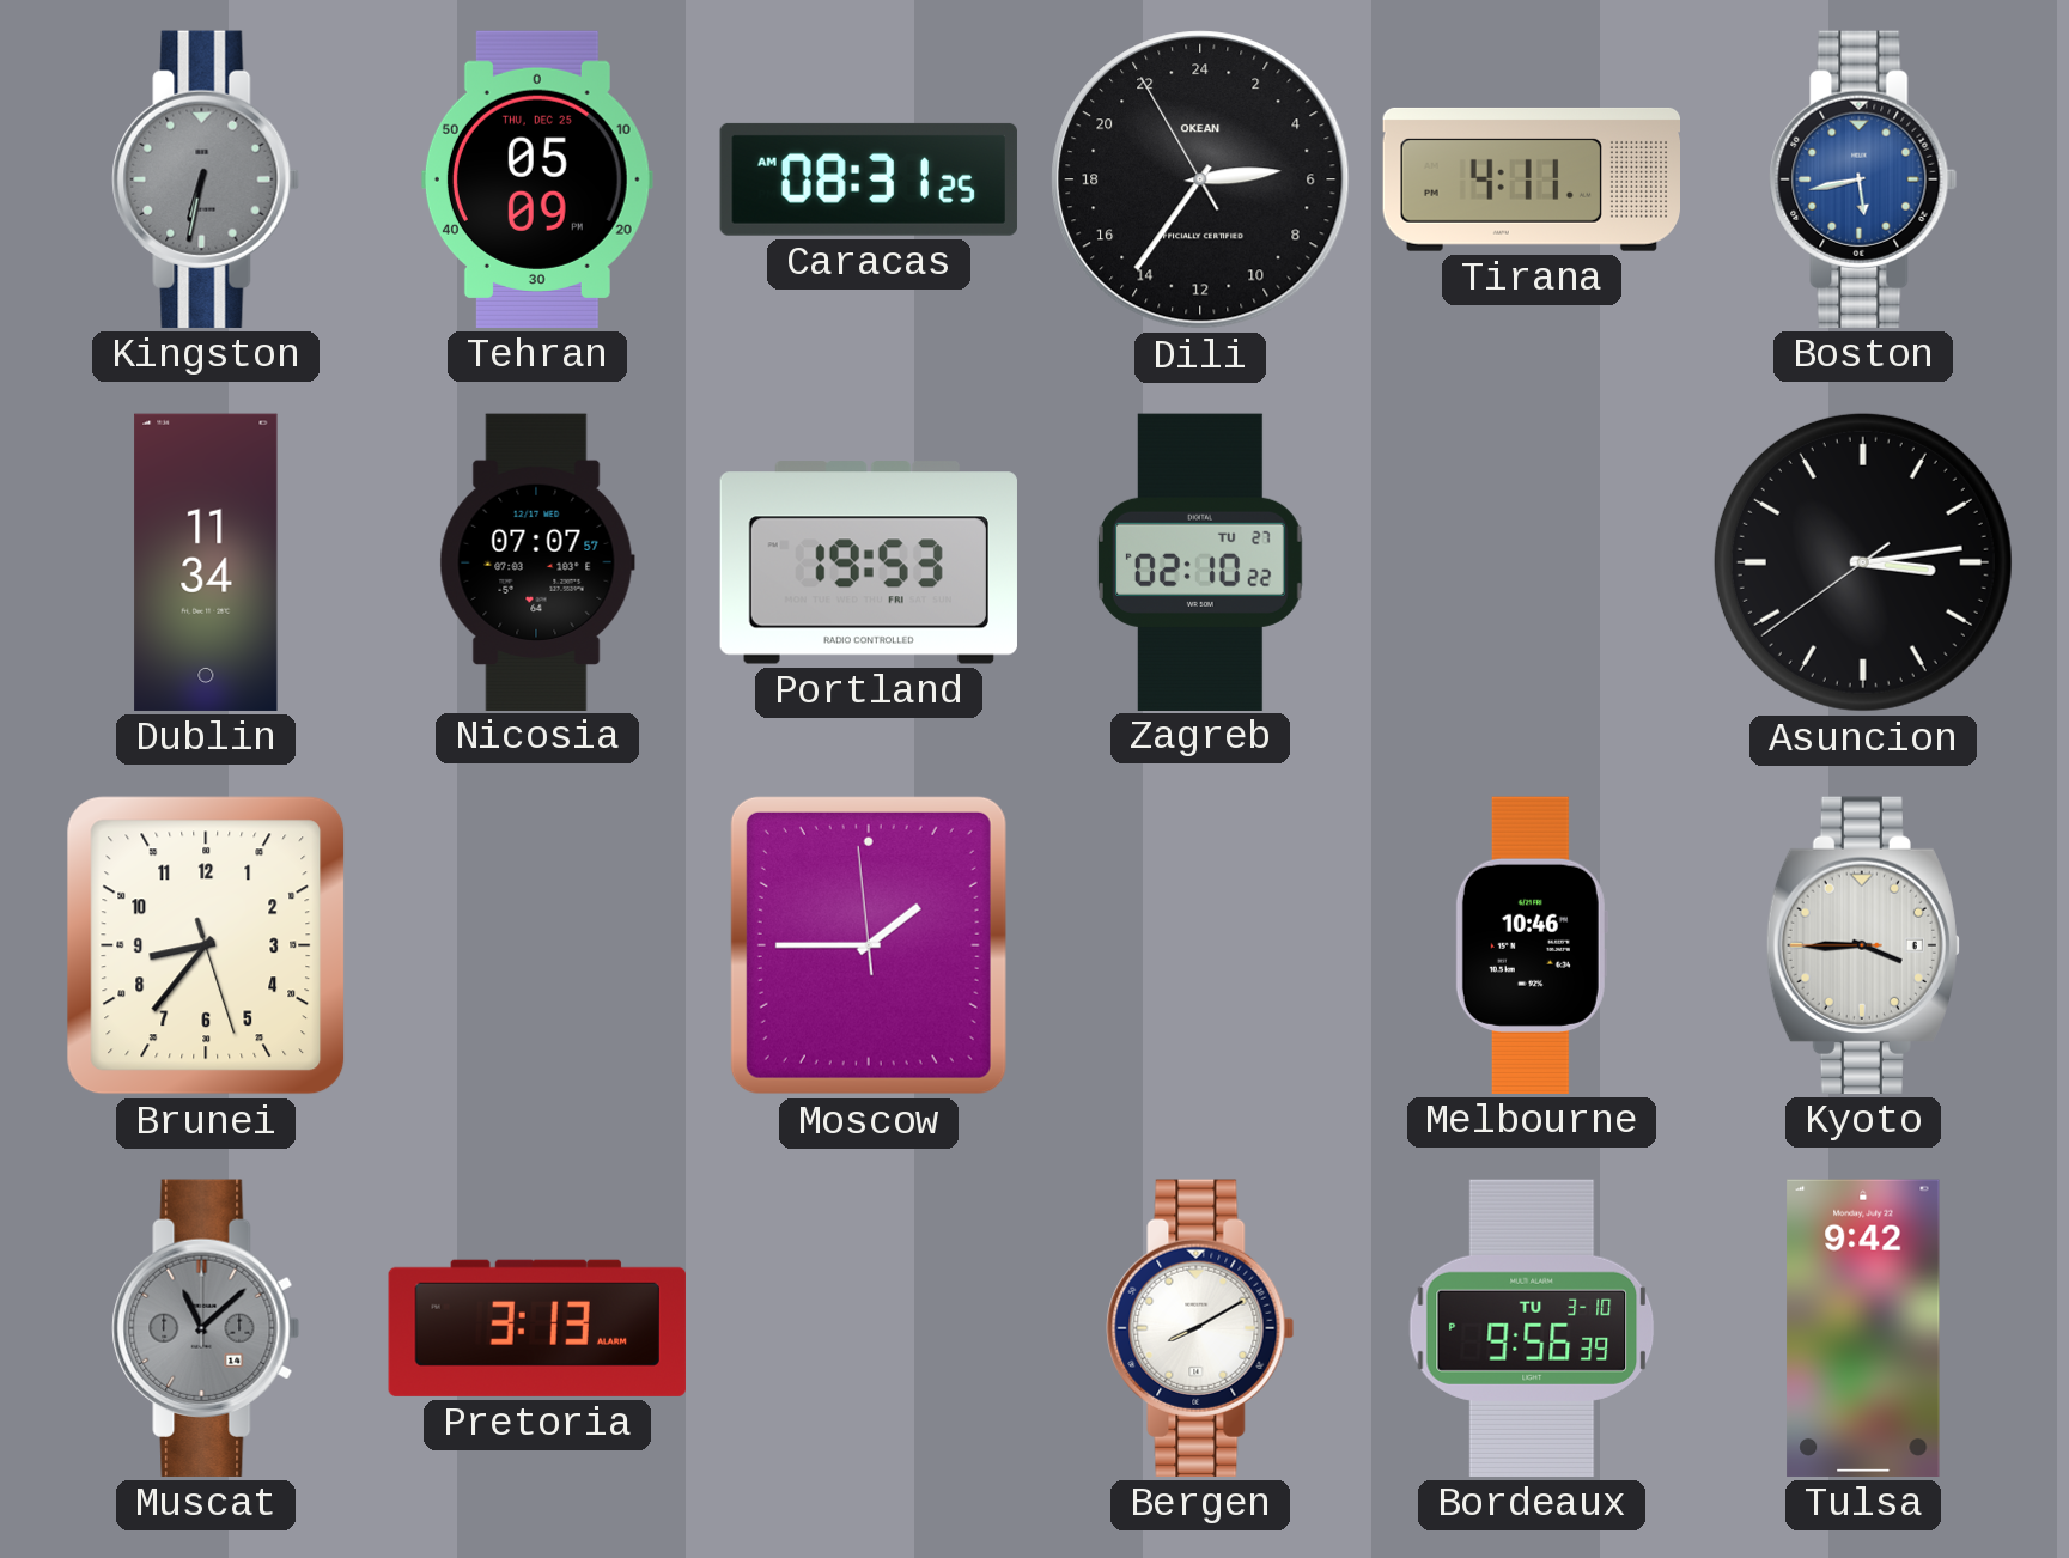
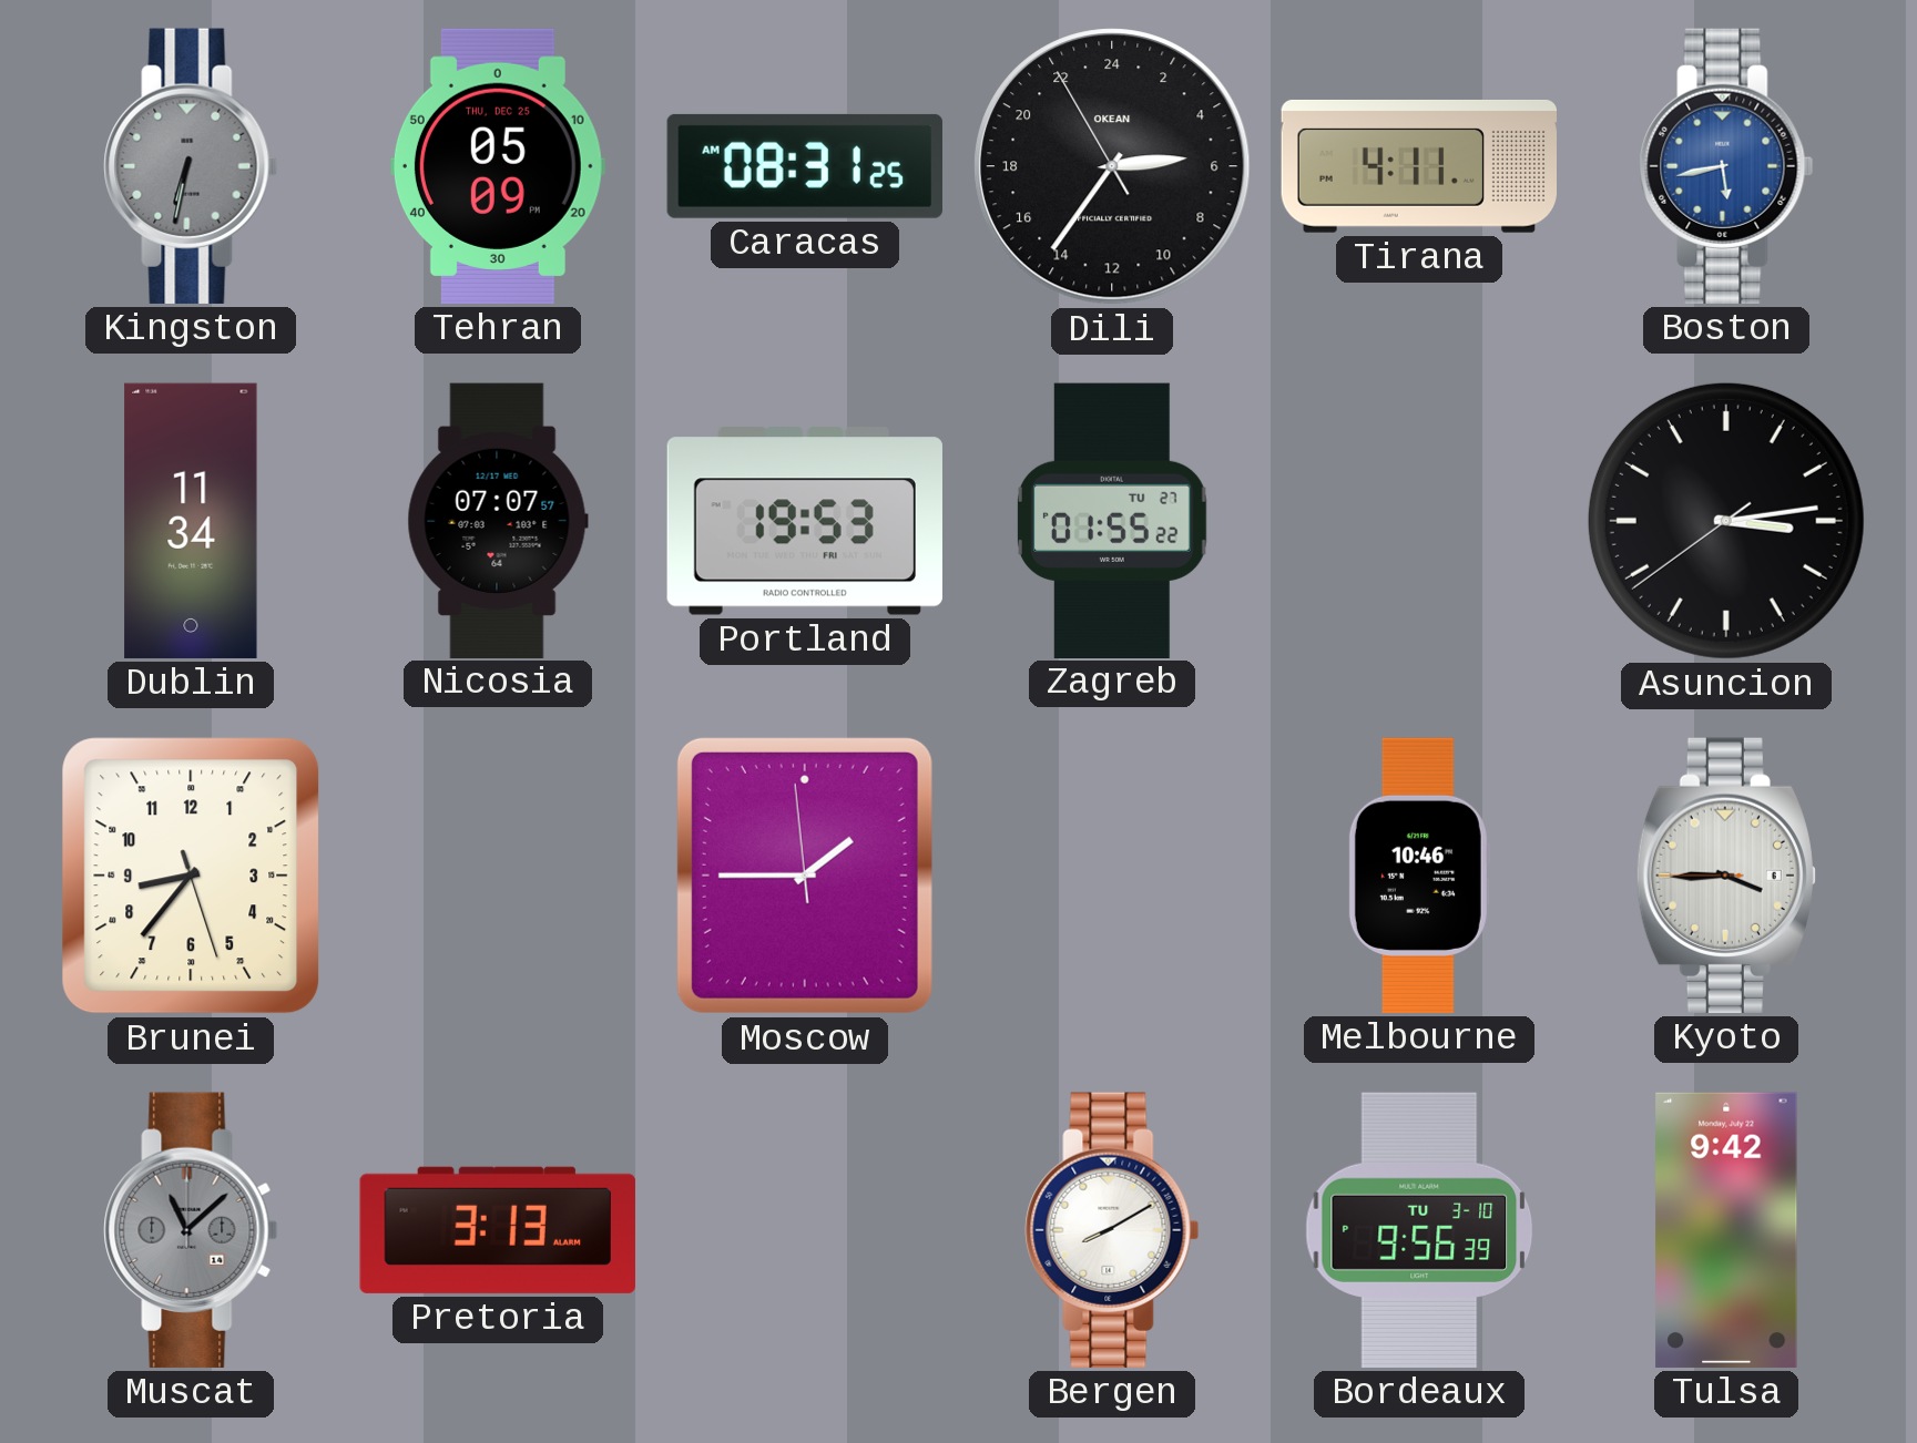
Zagreb: 02:10 -> 01:55
